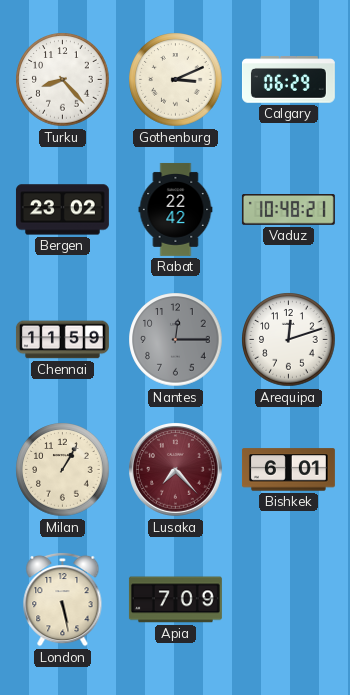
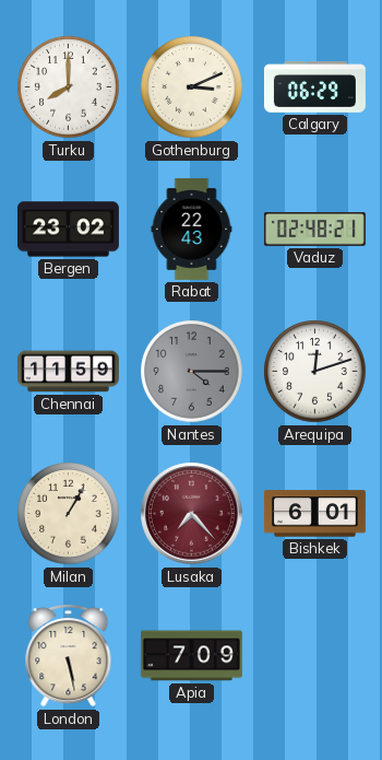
Turku: 8:23 -> 8:00
Rabat: 22:42 -> 22:43
Vaduz: 10:48 -> 02:48
Nantes: 12:15 -> 4:15
